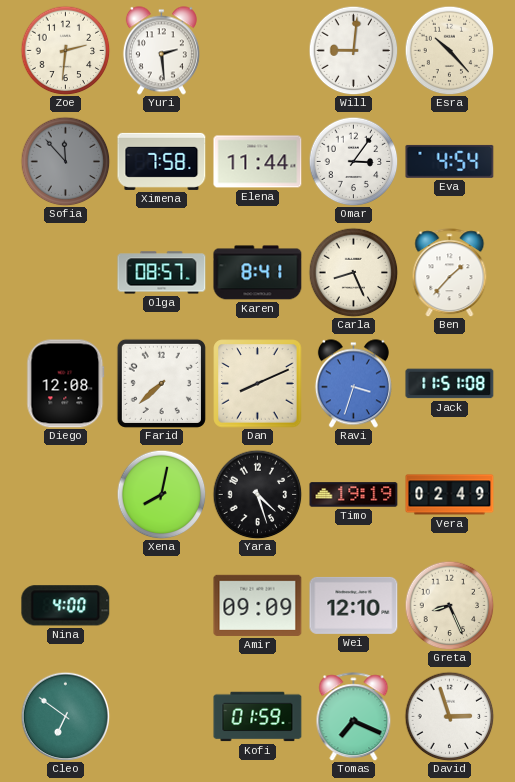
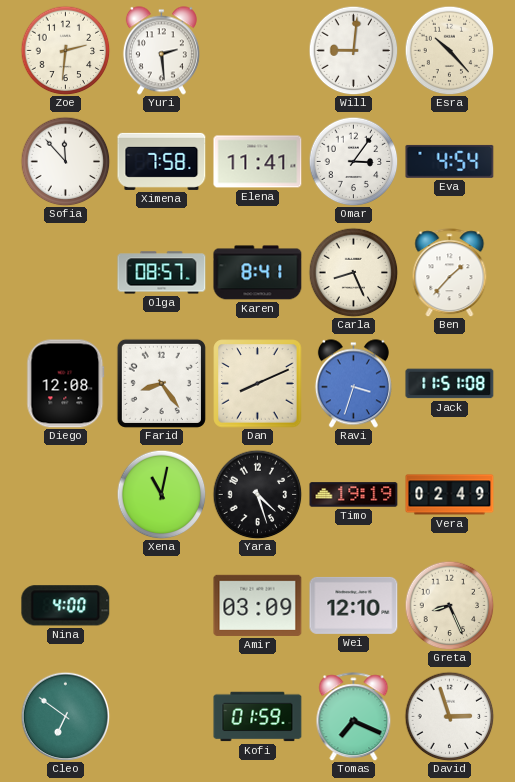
Sofia dial: grey -> white
Elena: 11:44 -> 11:41
Farid: 7:38 -> 8:24
Xena: 8:02 -> 11:02
Amir: 09:09 -> 03:09
